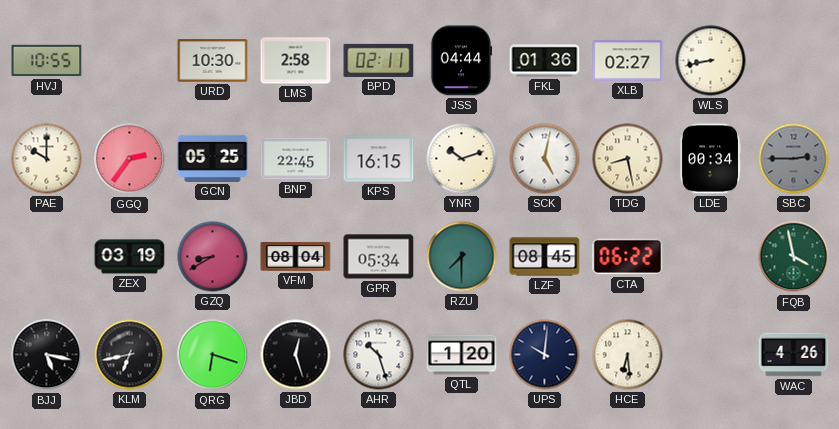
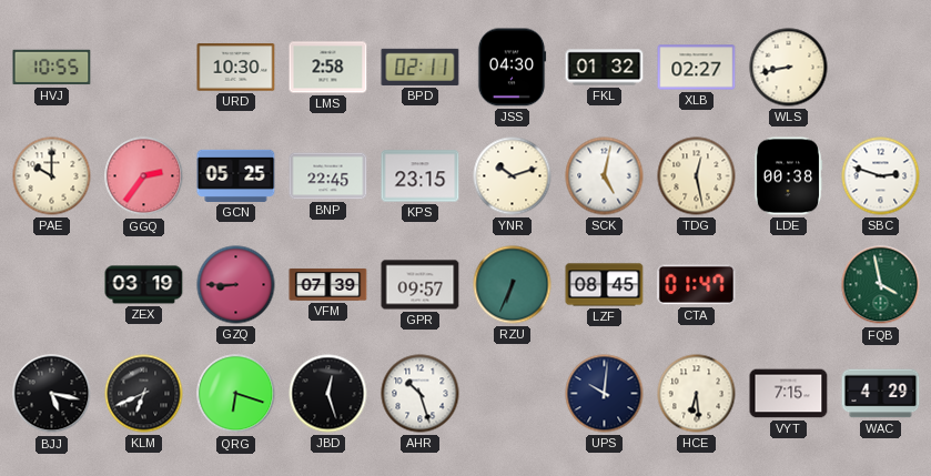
JSS: 04:44 -> 04:30
FKL: 01:36 -> 01:32
KPS: 16:15 -> 23:15
TDG: 8:28 -> 12:28
LDE: 00:34 -> 00:38
SBC: 2:45 -> 2:48
SBC dial: grey -> white
GZQ: 8:40 -> 8:45
VFM: 08:04 -> 07:39
GPR: 05:34 -> 09:57
RZU: 7:30 -> 6:34
CTA: 06:22 -> 01:47
KLM: 6:43 -> 6:41
QTL: 1:20 -> none
VYT: none -> 7:15
WAC: 4:26 -> 4:29
